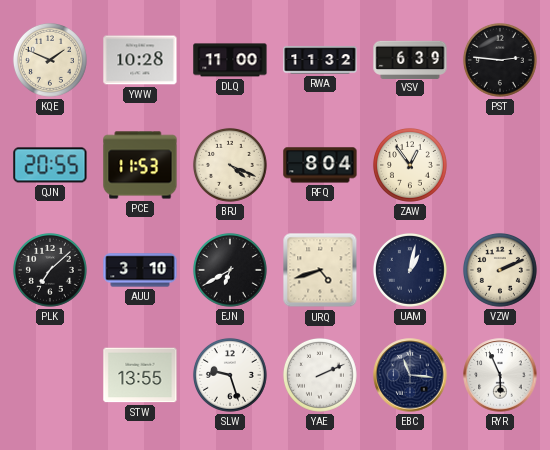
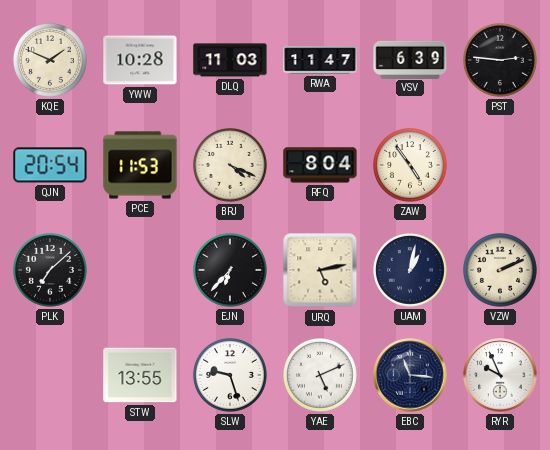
DLQ: 11:00 -> 11:03
RWA: 11:32 -> 11:47
QJN: 20:55 -> 20:54
ZAW: 12:54 -> 4:54
AUU: 3:10 -> none
EJN: 6:40 -> 6:37
URQ: 4:42 -> 5:13
YAE: 2:11 -> 5:11
RYR: 5:56 -> 9:56
